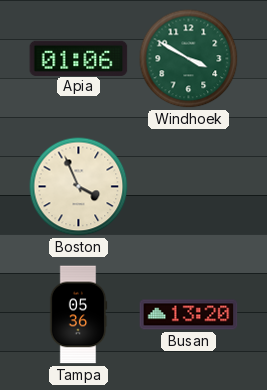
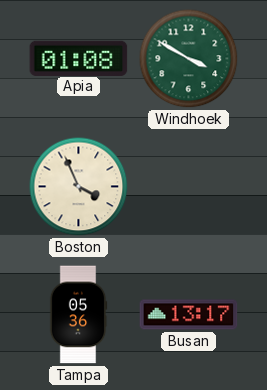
Apia: 01:06 -> 01:08
Busan: 13:20 -> 13:17
